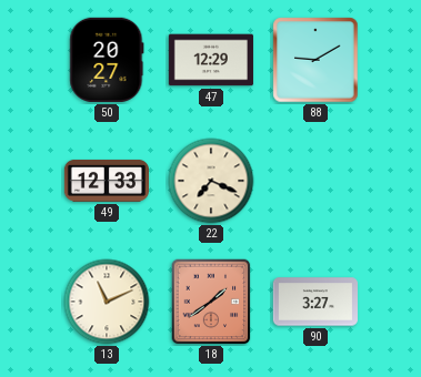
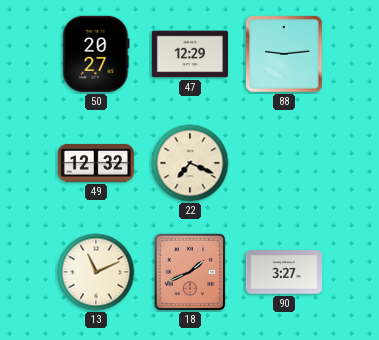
88: 9:10 -> 9:14
49: 12:33 -> 12:32
18: 1:39 -> 1:41
